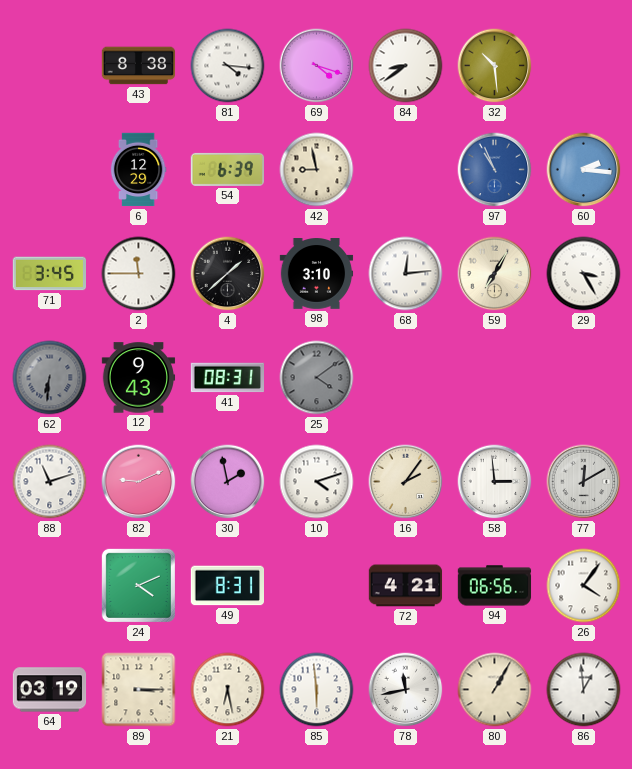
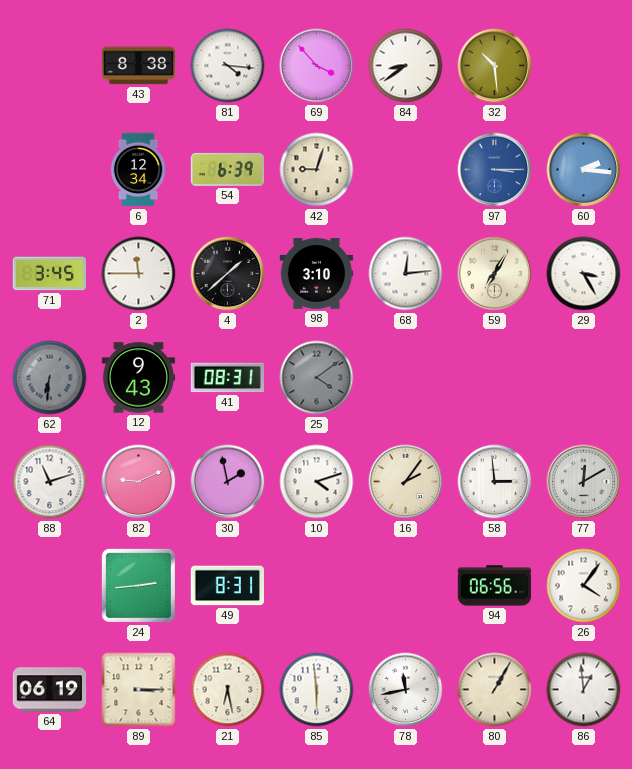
69: 4:18 -> 3:53
6: 12:29 -> 12:34
42: 8:58 -> 9:03
97: 10:56 -> 3:15
24: 4:11 -> 2:44
72: 4:21 -> none
64: 03:19 -> 06:19
